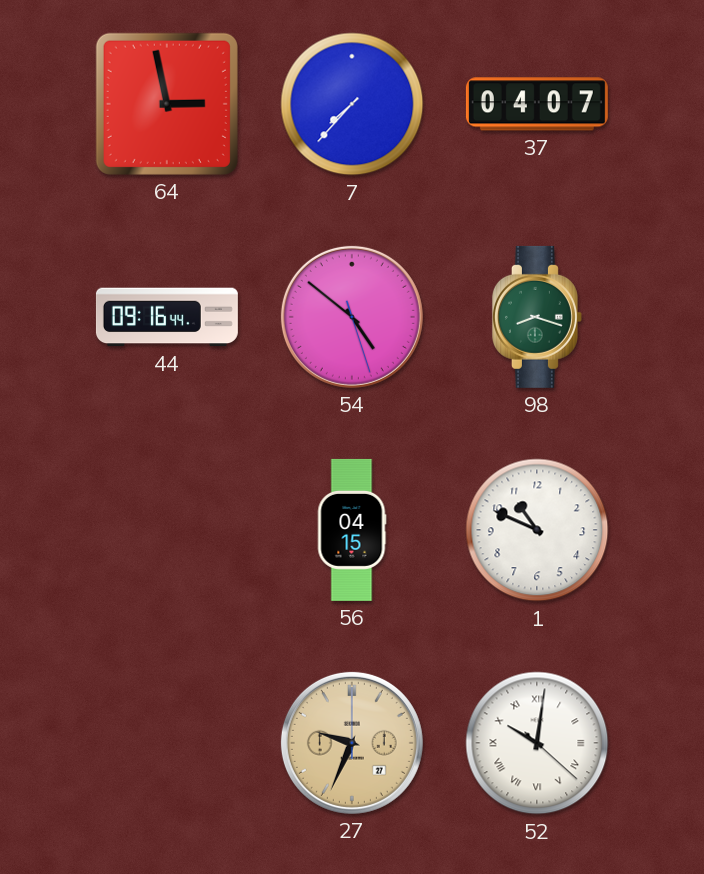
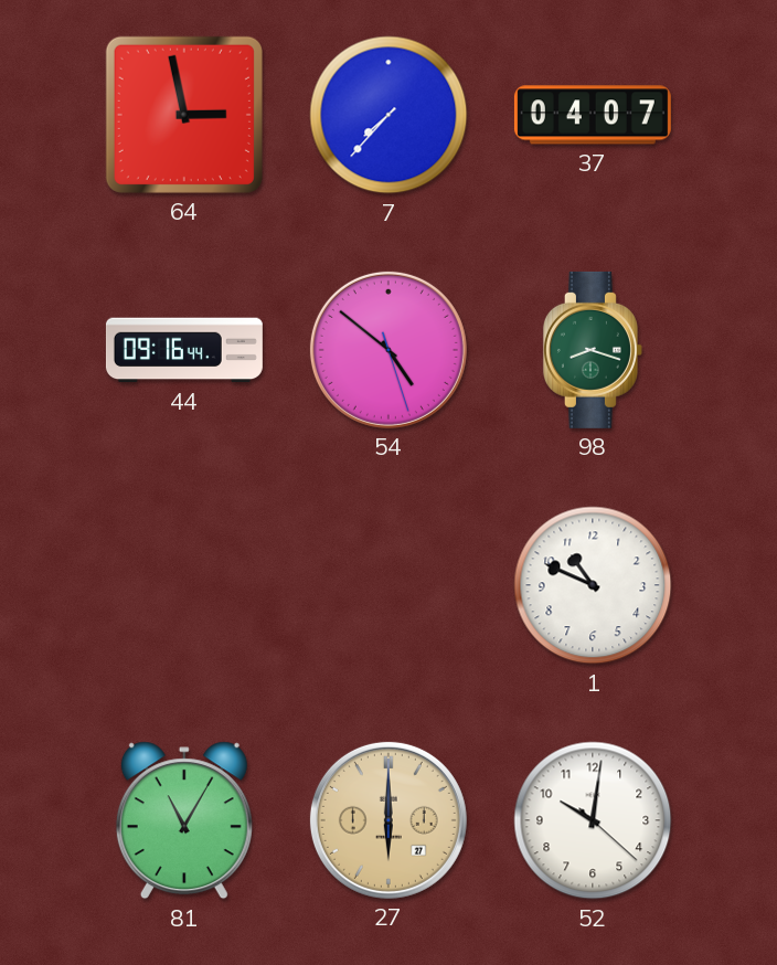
56: 04:15 -> none
81: none -> 11:05
27: 9:34 -> 6:00
52 numerals: Roman -> Arabic
